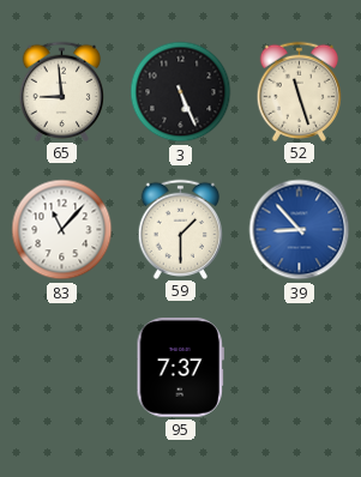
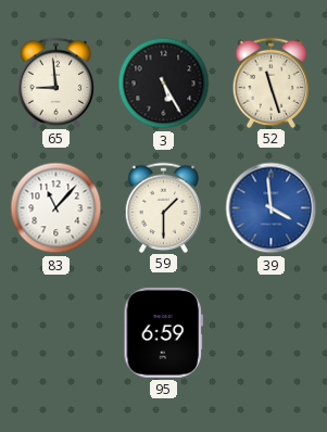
3: 5:26 -> 5:25
39: 8:53 -> 3:59
95: 7:37 -> 6:59
